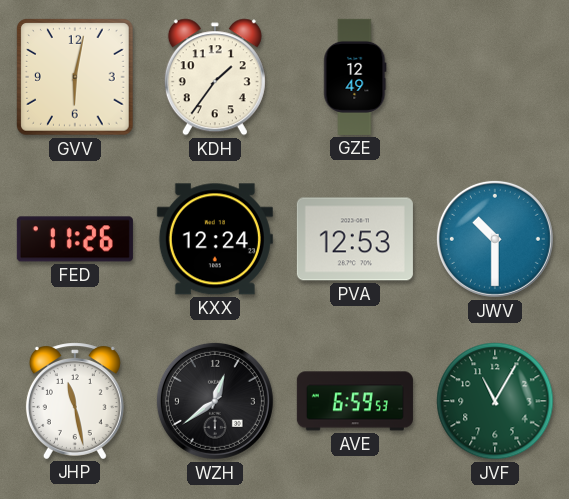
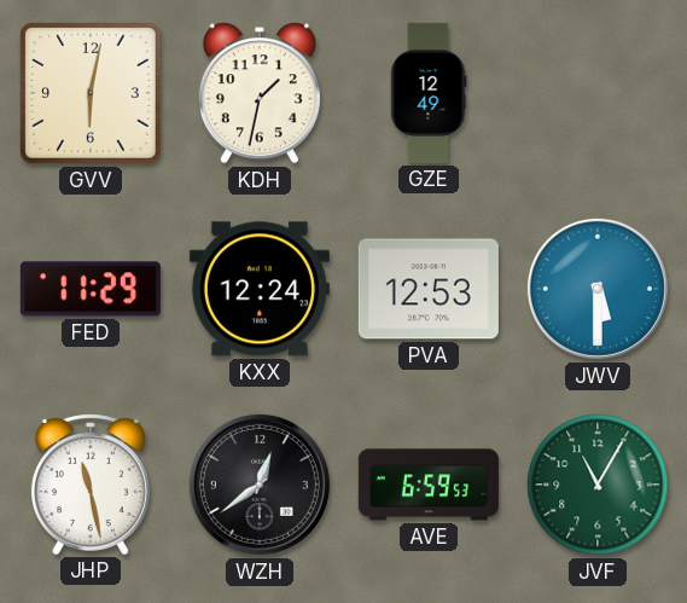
KDH: 1:36 -> 1:32
FED: 11:26 -> 11:29
JWV: 10:30 -> 5:30
